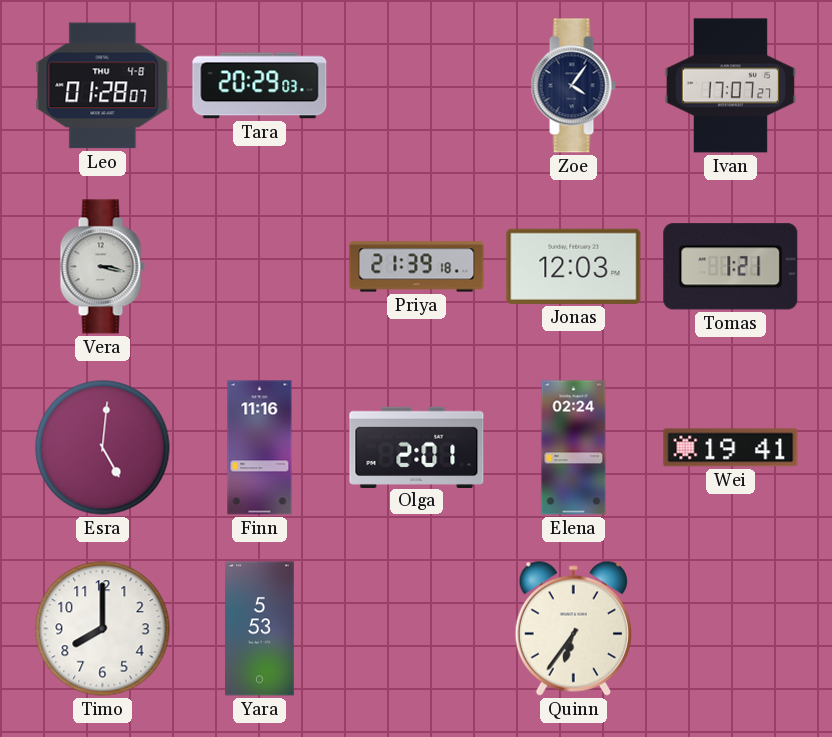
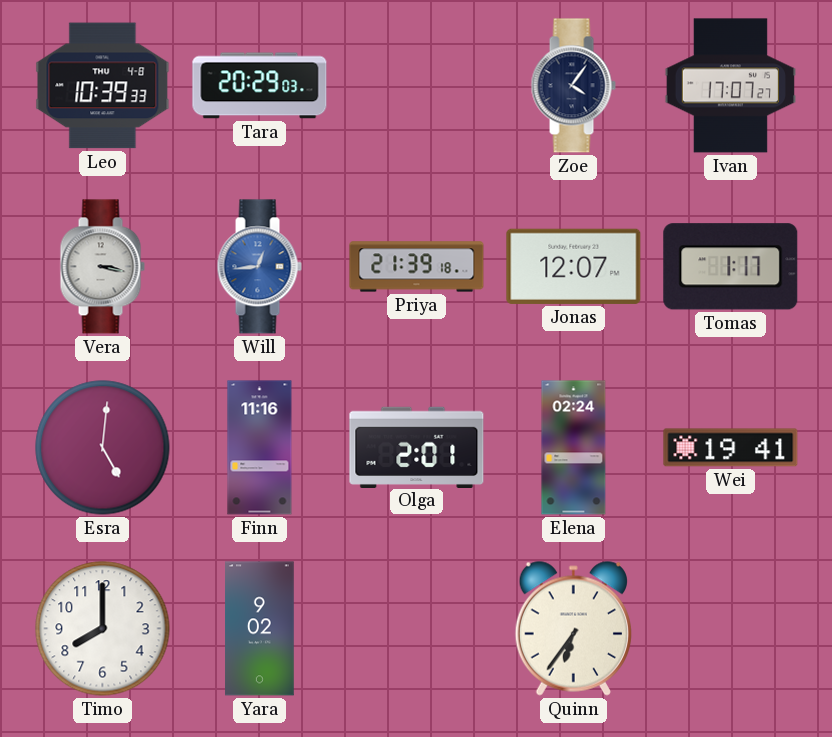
Leo: 01:28 -> 10:39
Will: none -> 12:44
Jonas: 12:03 -> 12:07
Tomas: 1:21 -> 1:17
Yara: 5:53 -> 9:02
